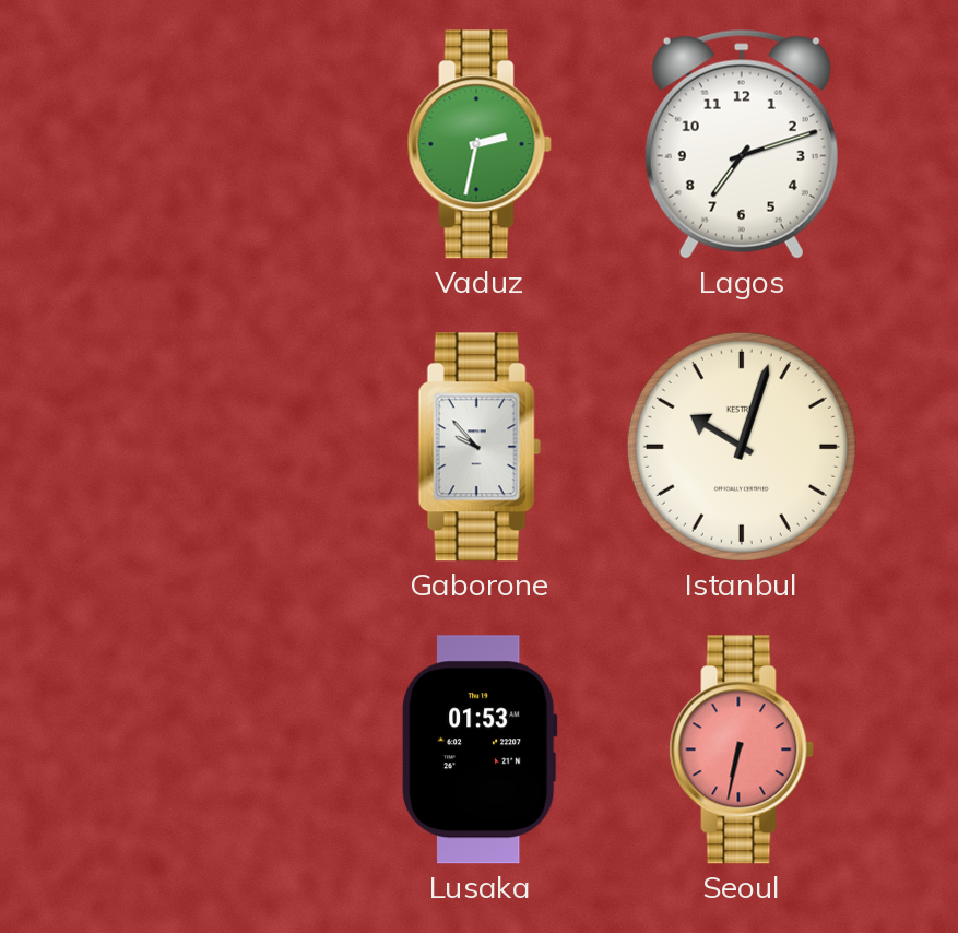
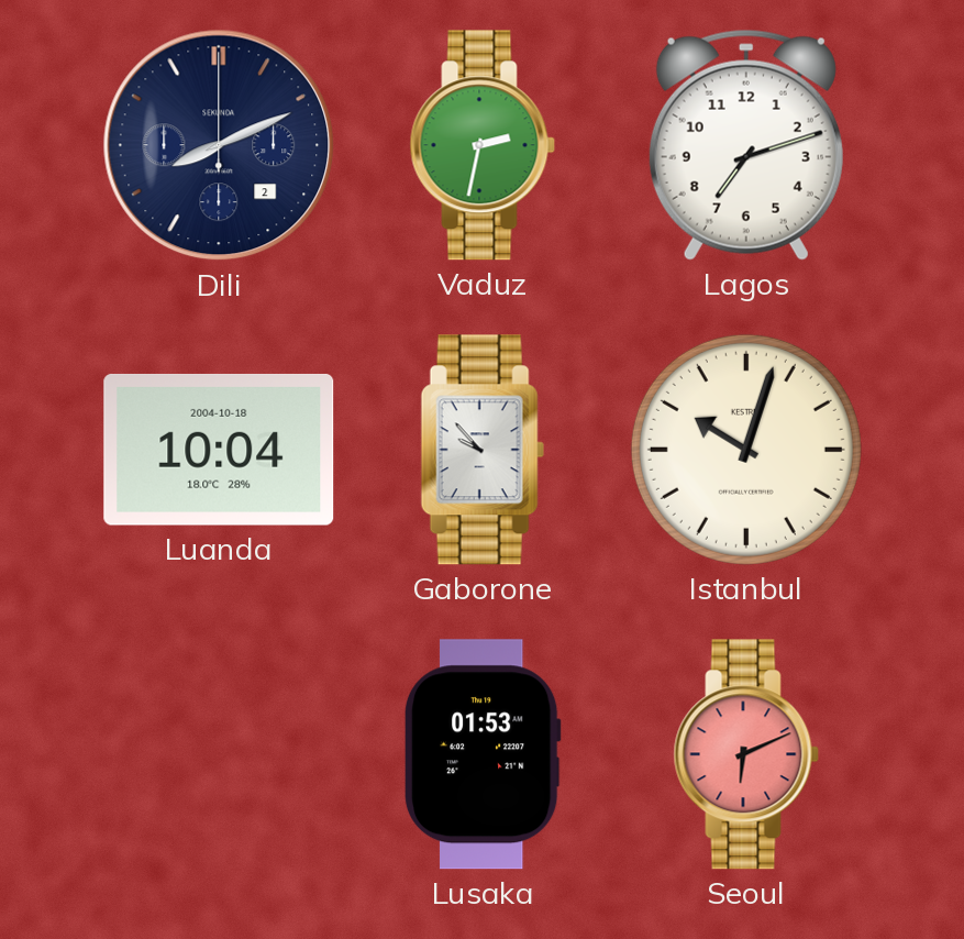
Dili: none -> 8:11
Luanda: none -> 10:04
Seoul: 6:32 -> 6:11
